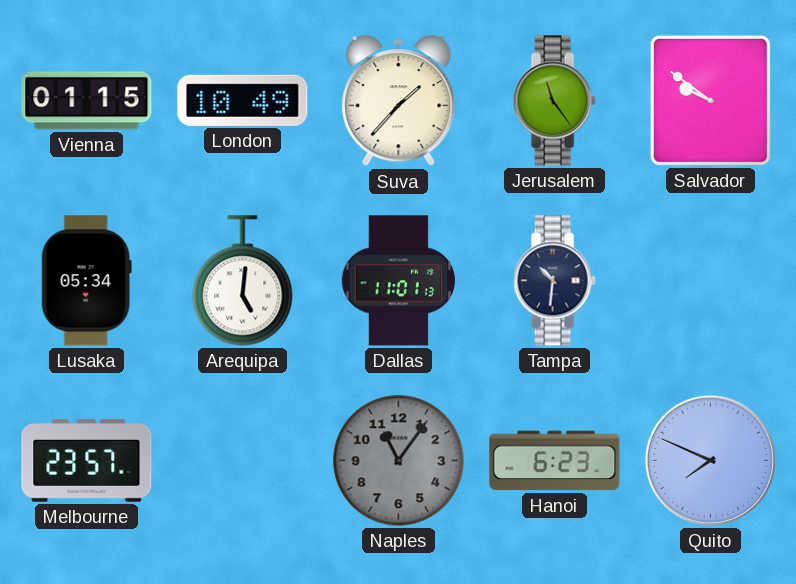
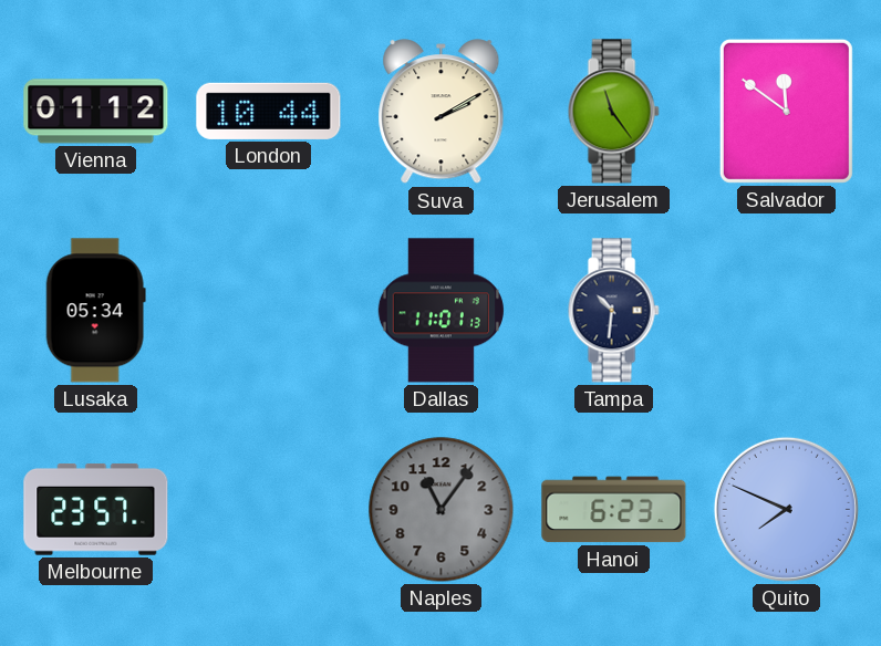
Vienna: 01:15 -> 01:12
London: 10:49 -> 10:44
Suva: 1:37 -> 2:10
Salvador: 9:51 -> 11:51
Arequipa: 5:01 -> none
